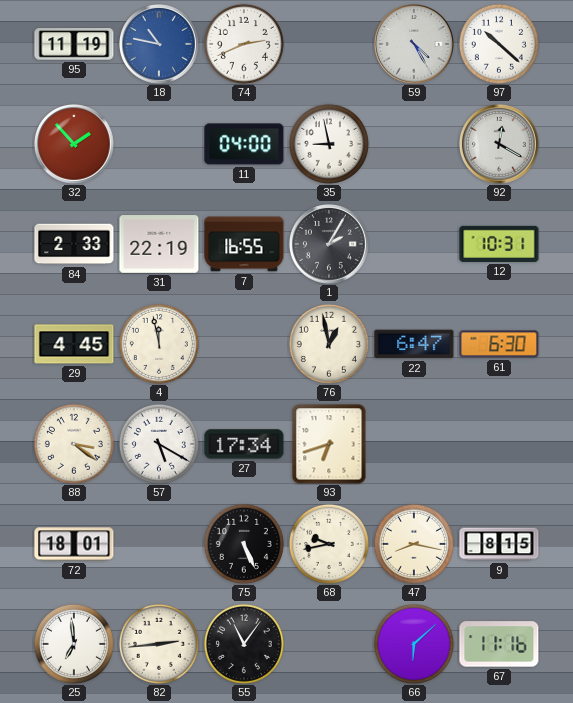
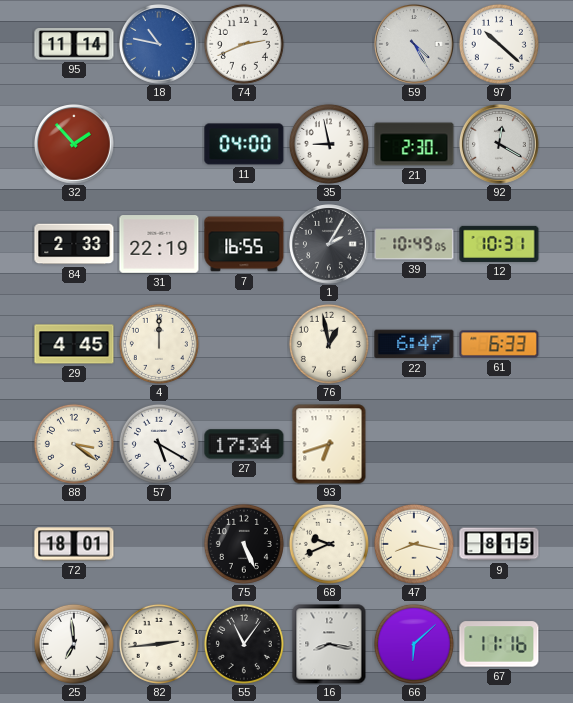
95: 11:19 -> 11:14
21: none -> 2:30
39: none -> 10:49
4: 11:58 -> 12:00
61: 6:30 -> 6:33
68: 9:43 -> 9:41
16: none -> 8:17
